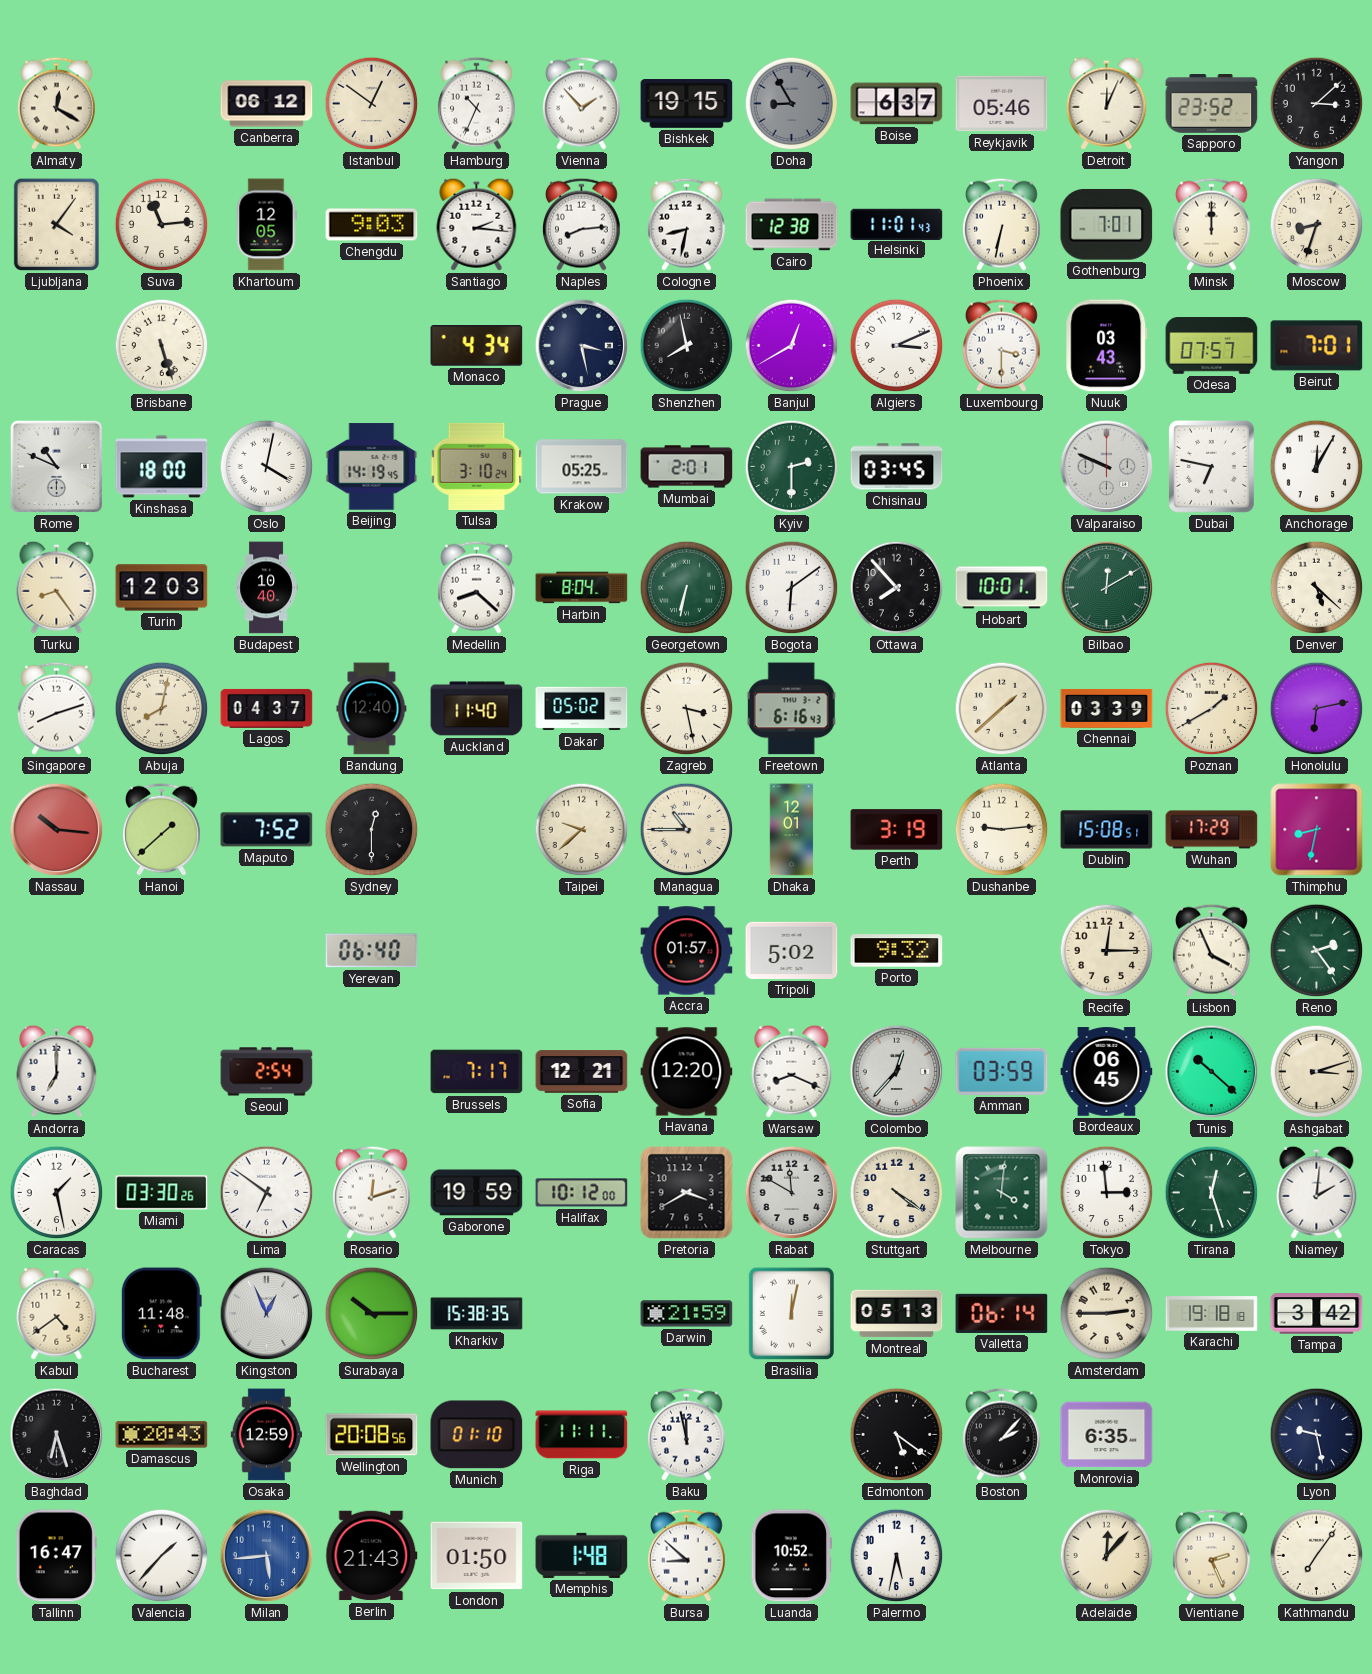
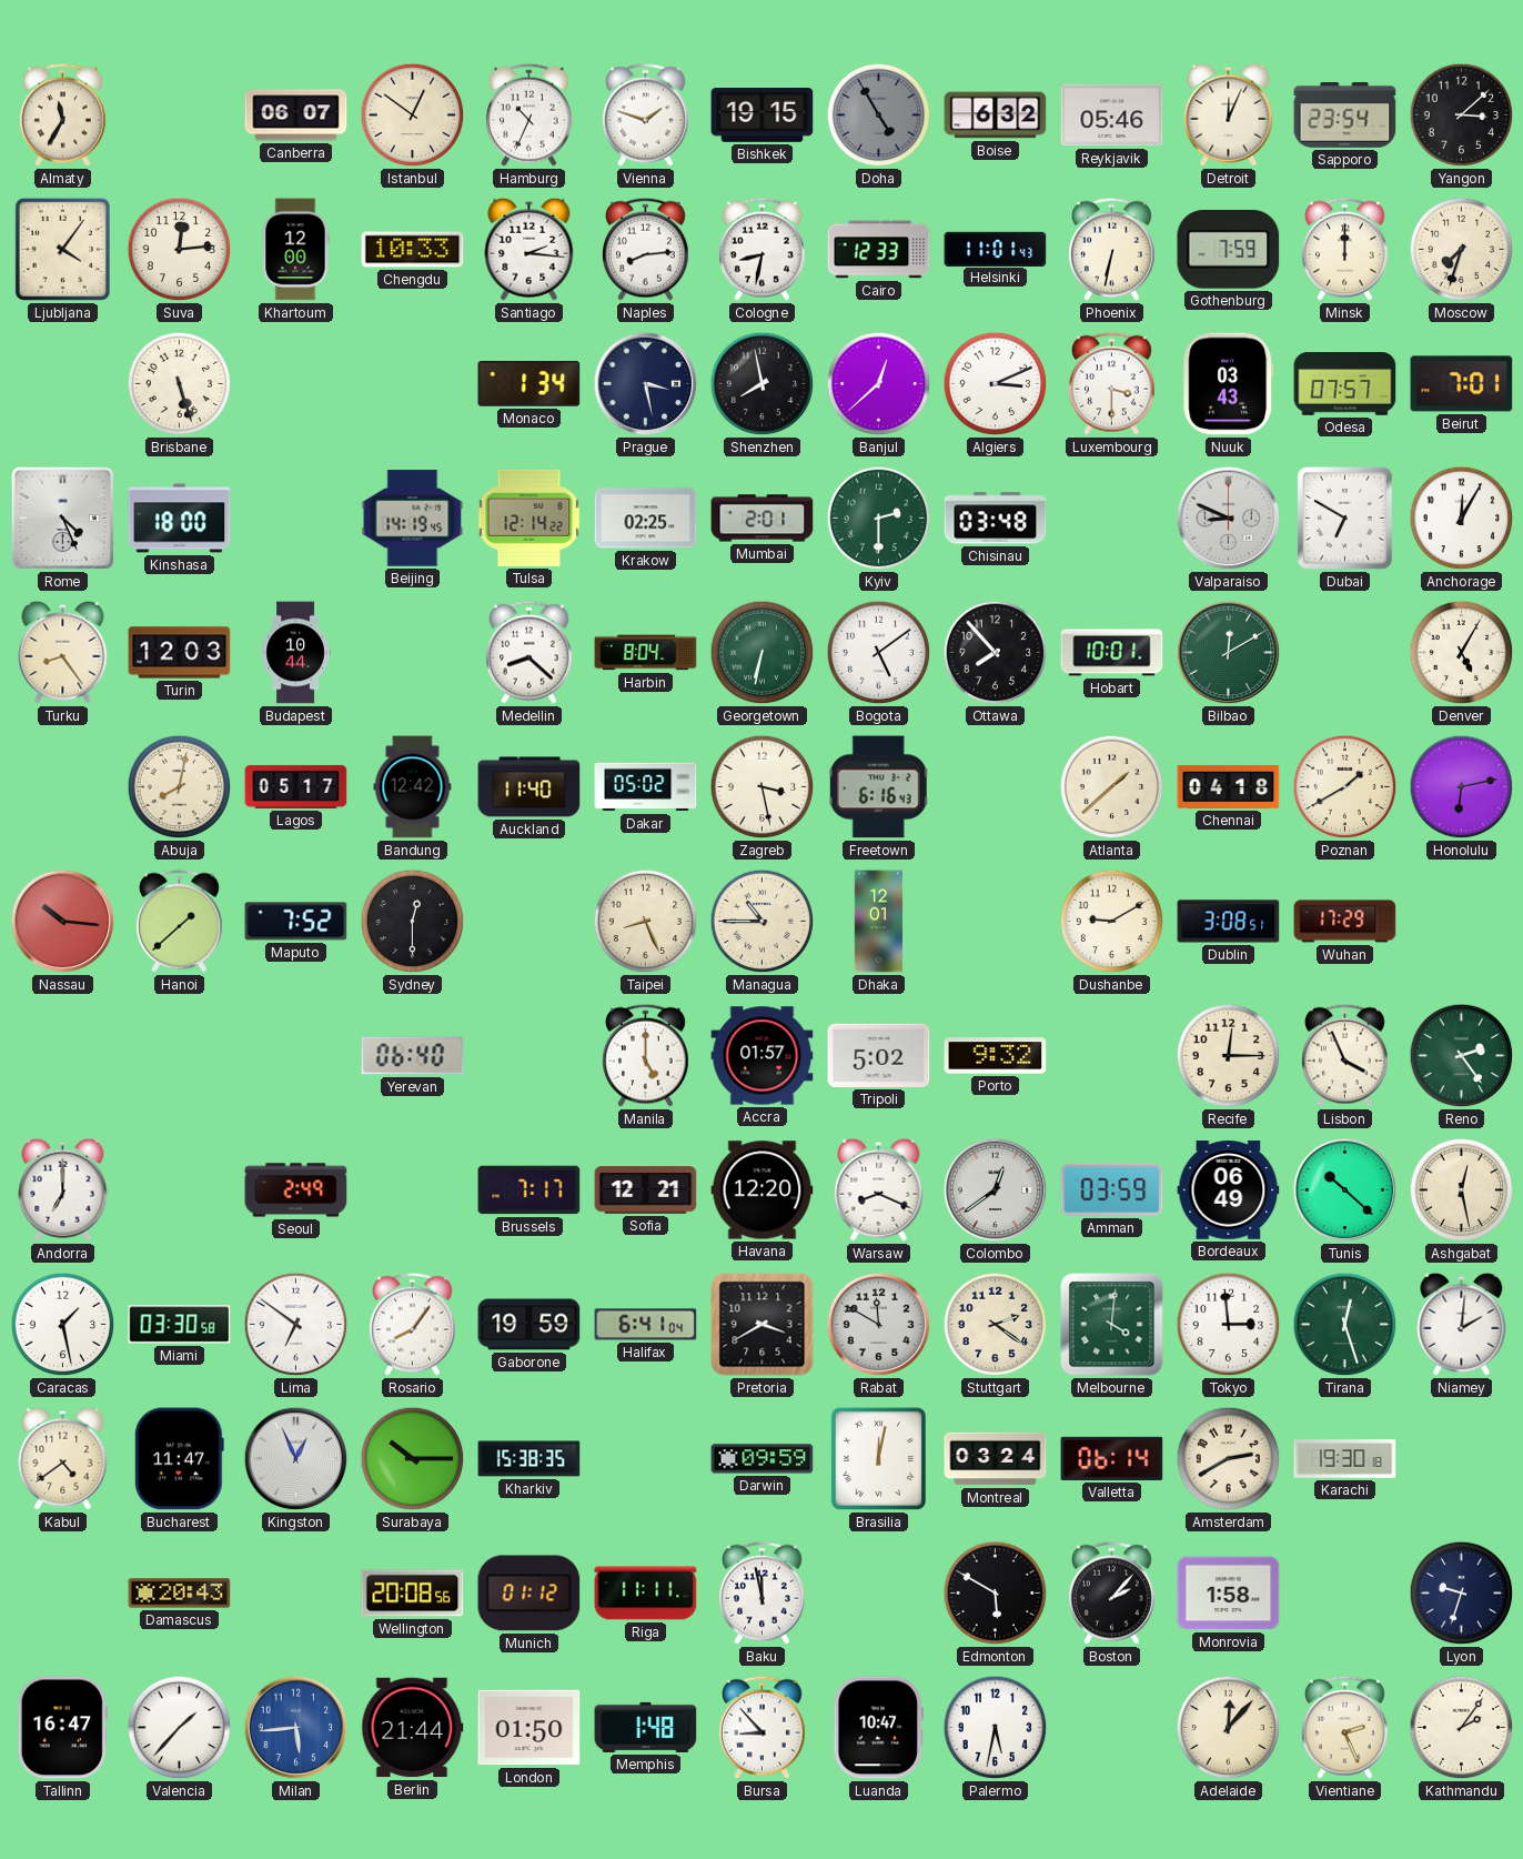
Almaty: 12:20 -> 11:35
Canberra: 06:12 -> 06:07
Vienna: 1:53 -> 1:48
Doha: 8:55 -> 4:55
Boise: 6:37 -> 6:32
Sapporo: 23:52 -> 23:54
Suva: 11:14 -> 12:14
Khartoum: 12:05 -> 12:00
Chengdu: 9:03 -> 10:33
Cairo: 12:38 -> 12:33
Gothenburg: 7:01 -> 7:59
Moscow: 8:33 -> 7:33
Monaco: 4:34 -> 1:34
Banjul: 12:40 -> 12:38
Rome: 10:49 -> 4:26
Oslo: 4:02 -> none
Tulsa: 3:10 -> 12:14
Krakow: 05:25 -> 02:25
Chisinau: 03:45 -> 03:48
Valparaiso: 9:49 -> 8:49
Dubai: 6:47 -> 6:50
Budapest: 10:40 -> 10:44
Bogota: 6:09 -> 5:09
Denver: 5:22 -> 5:05
Singapore: 8:12 -> none
Lagos: 04:37 -> 05:17
Bandung: 12:40 -> 12:42
Chennai: 03:39 -> 04:18
Taipei: 9:38 -> 8:26
Perth: 3:19 -> none
Dushanbe: 9:14 -> 9:10
Dublin: 15:08 -> 3:08
Thimphu: 8:32 -> none
Manila: none -> 5:00
Seoul: 2:54 -> 2:49
Colombo: 12:37 -> 12:39
Bordeaux: 06:45 -> 06:49
Ashgabat: 3:12 -> 12:28
Miami: 03:30:26 -> 03:30:58
Rosario: 12:12 -> 8:06
Halifax: 10:12 -> 6:41
Stuttgart: 4:21 -> 2:21
Bucharest: 11:48 -> 11:47
Darwin: 21:59 -> 09:59
Montreal: 05:13 -> 03:24
Amsterdam: 2:45 -> 2:40
Karachi: 19:18 -> 19:30
Tampa: 3:42 -> none
Baghdad: 6:27 -> none
Osaka: 12:59 -> none
Munich: 01:10 -> 01:12
Edmonton: 5:21 -> 5:50
Monrovia: 6:35 -> 1:58
Lyon: 9:28 -> 9:33
Berlin: 21:43 -> 21:44
Bursa: 8:52 -> 8:53
Luanda: 10:52 -> 10:47
Kathmandu: 7:06 -> 2:06
